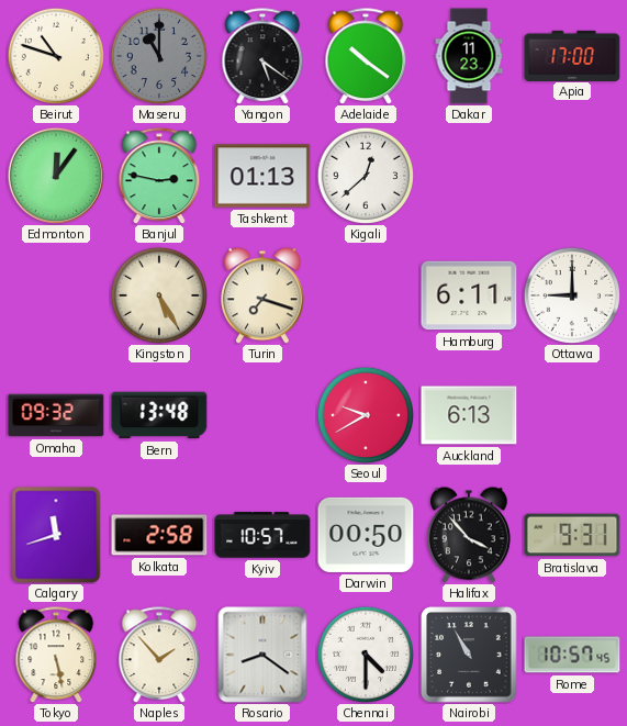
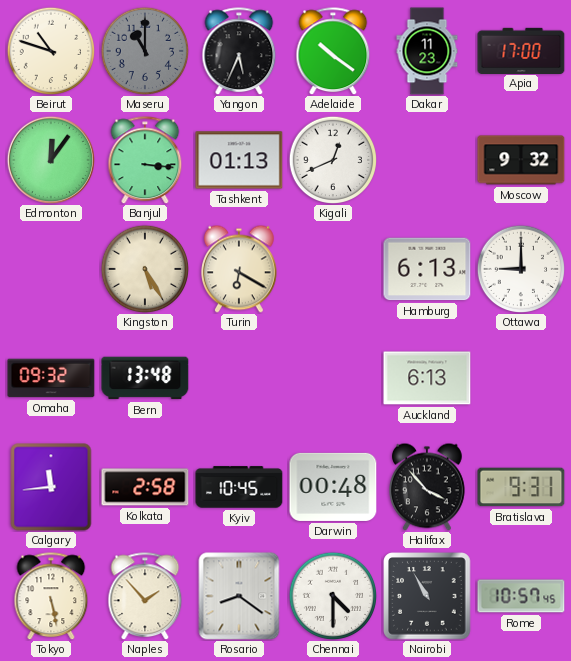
Yangon: 5:21 -> 5:34
Banjul: 2:47 -> 3:16
Kigali: 12:38 -> 12:41
Moscow: none -> 9:32
Turin: 7:18 -> 6:20
Hamburg: 6:11 -> 6:13
Seoul: 9:40 -> none
Calgary: 11:42 -> 11:44
Kyiv: 10:57 -> 10:45
Darwin: 00:50 -> 00:48
